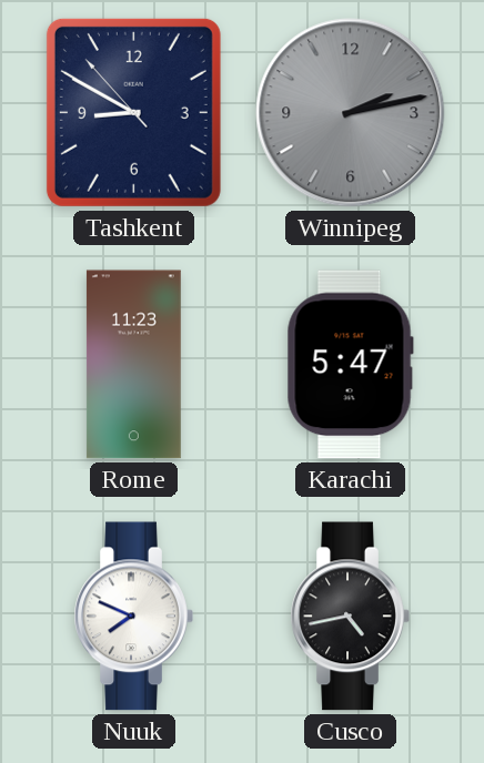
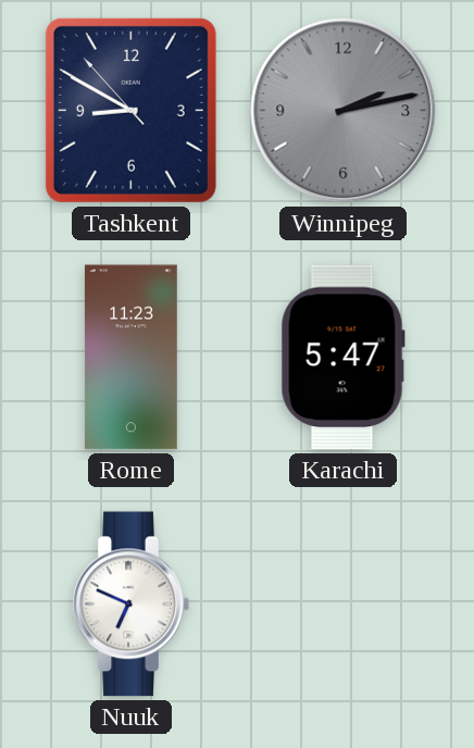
Nuuk: 7:49 -> 6:49
Cusco: 4:43 -> none
